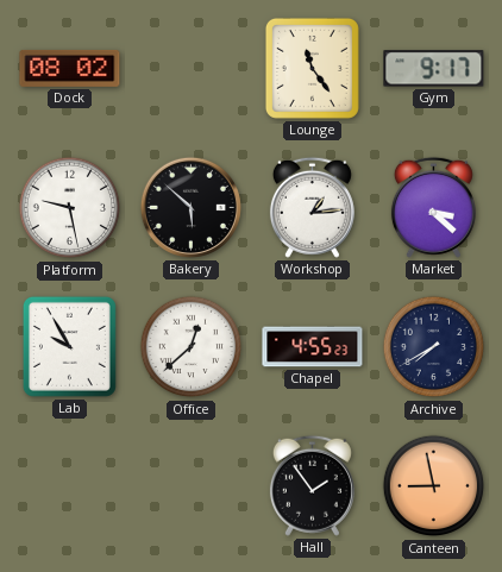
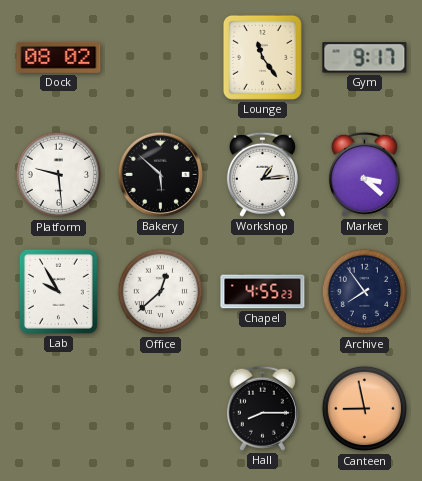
Platform: 9:28 -> 9:29
Archive: 7:40 -> 7:54
Hall: 1:54 -> 8:15
